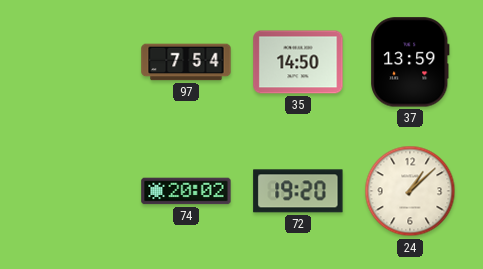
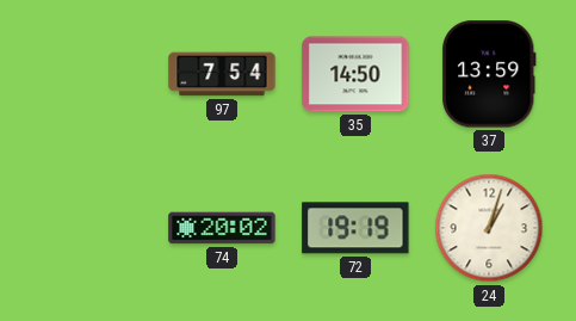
72: 19:20 -> 19:19
24: 1:08 -> 1:03
